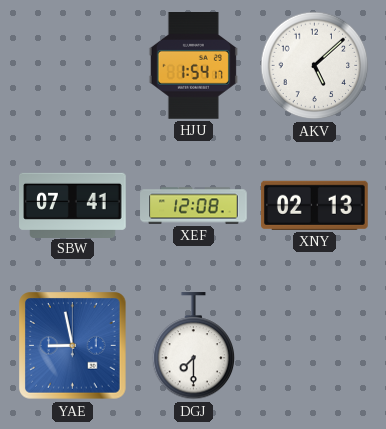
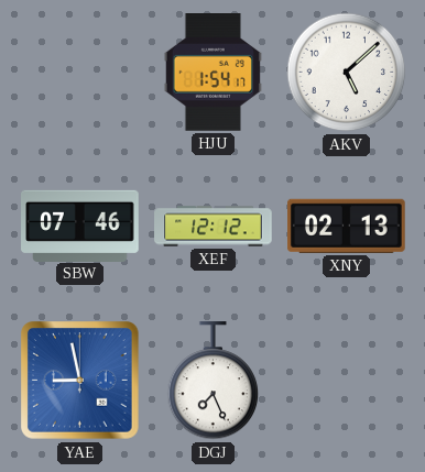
SBW: 07:41 -> 07:46
XEF: 12:08 -> 12:12
DGJ: 7:30 -> 7:26
